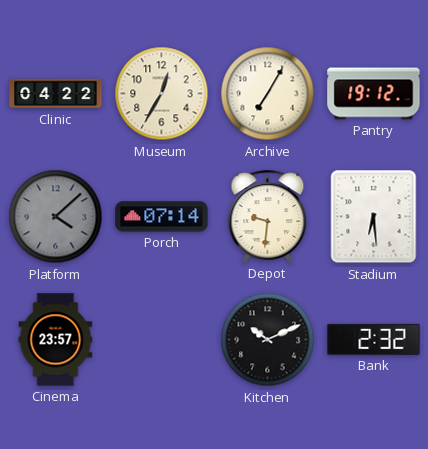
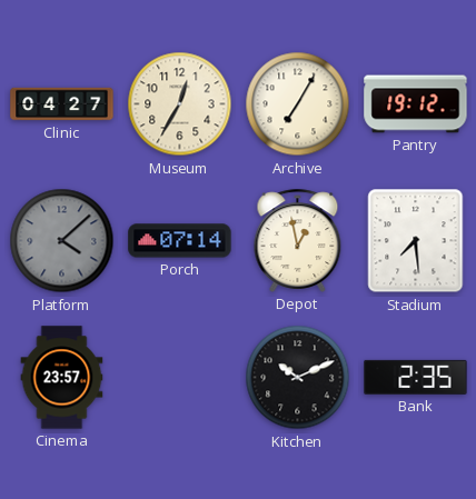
Clinic: 04:22 -> 04:27
Depot: 9:31 -> 12:58
Stadium: 6:29 -> 7:29
Bank: 2:32 -> 2:35
